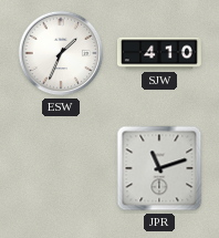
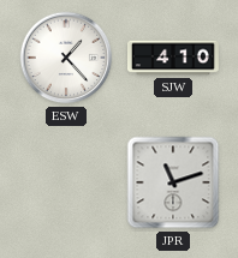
ESW: 1:34 -> 1:23
